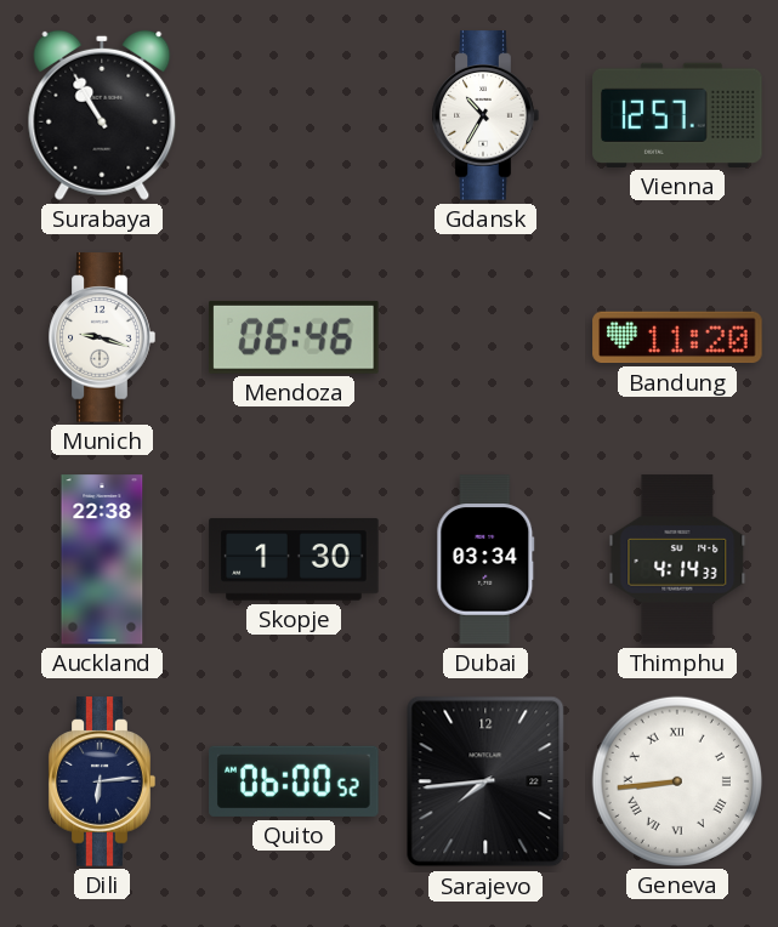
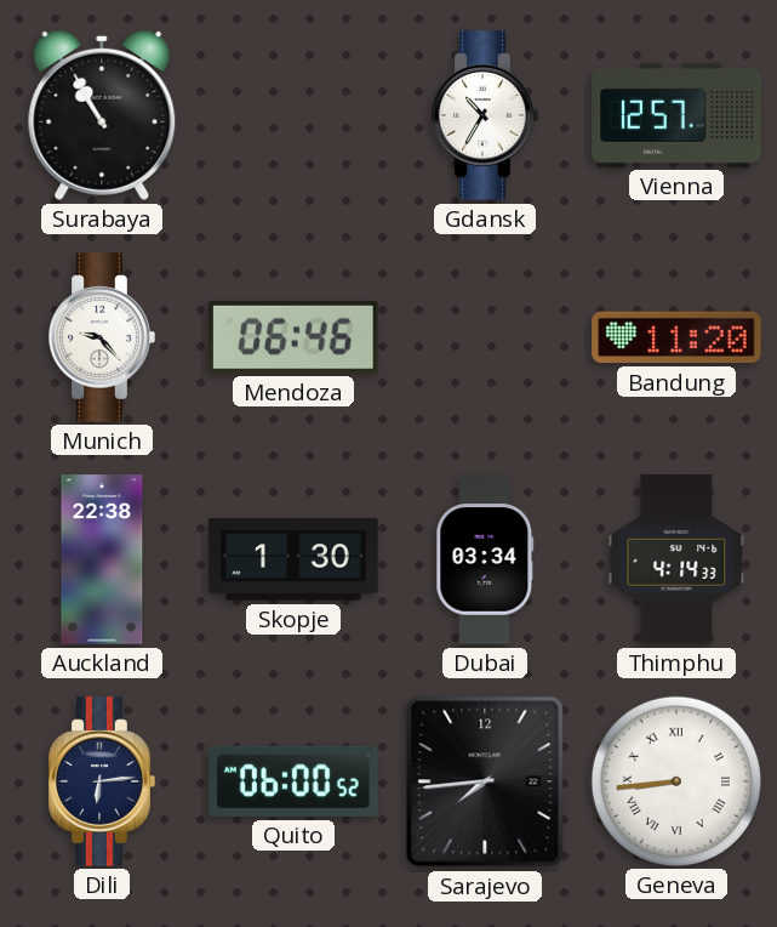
Munich: 9:18 -> 9:23
